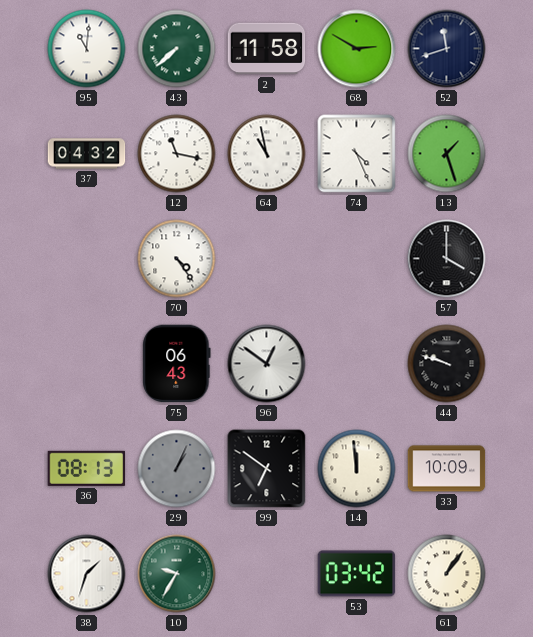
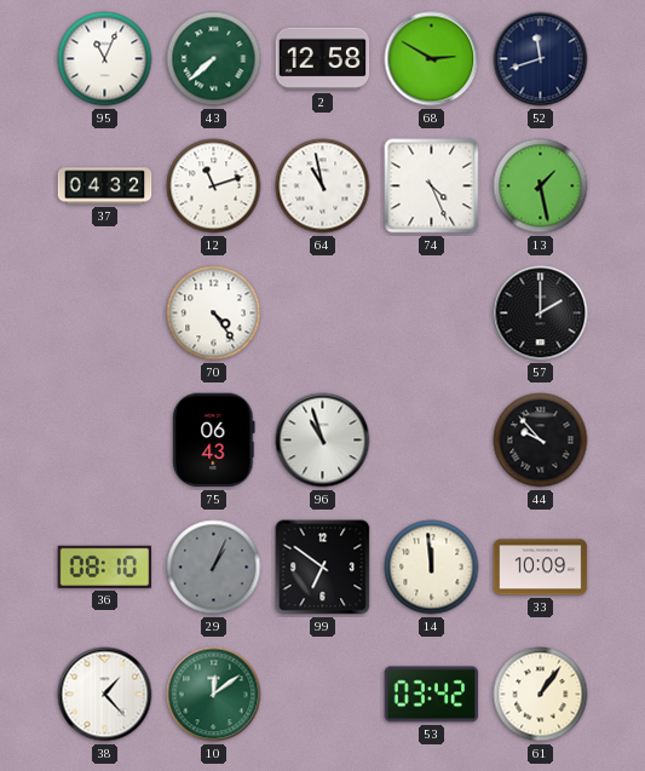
95: 11:01 -> 11:04
2: 11:58 -> 12:58
12: 11:17 -> 11:12
13: 1:27 -> 1:28
57: 4:00 -> 2:00
96: 12:51 -> 10:57
44: 9:48 -> 9:53
36: 08:13 -> 08:10
38: 1:33 -> 1:23
10: 9:35 -> 12:09
